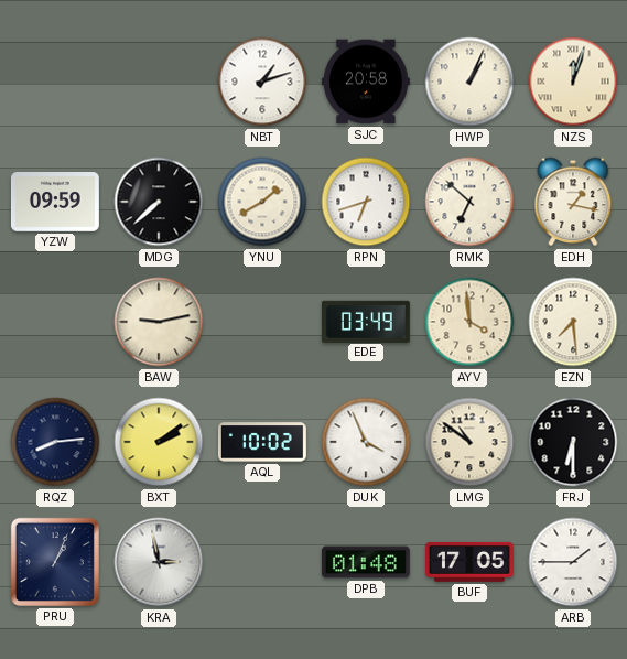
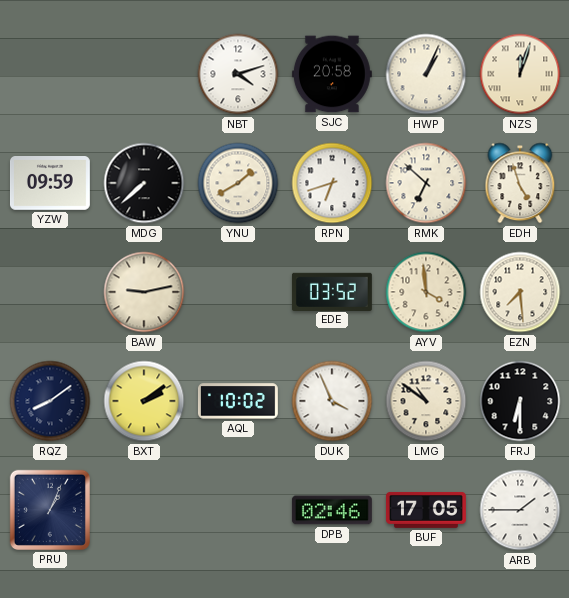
NBT: 1:12 -> 4:12
EDH: 1:17 -> 4:57
EDE: 03:49 -> 03:52
RQZ: 8:14 -> 8:09
KRA: 2:58 -> none
DPB: 01:48 -> 02:46
